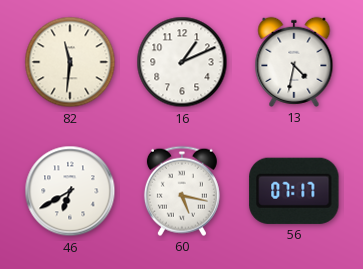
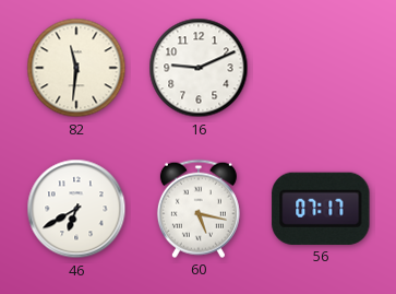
16: 1:11 -> 9:11
13: 4:32 -> none
